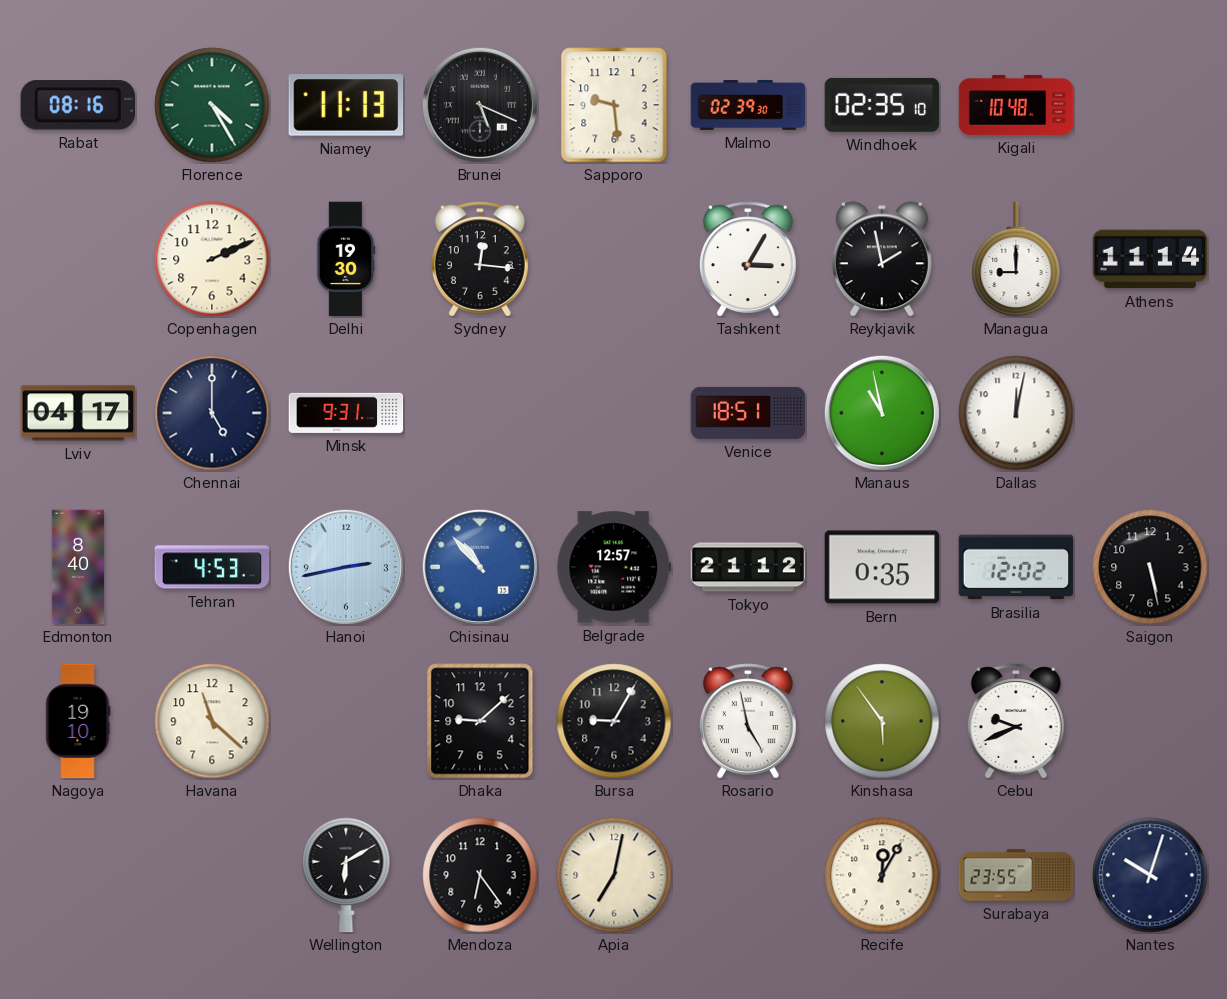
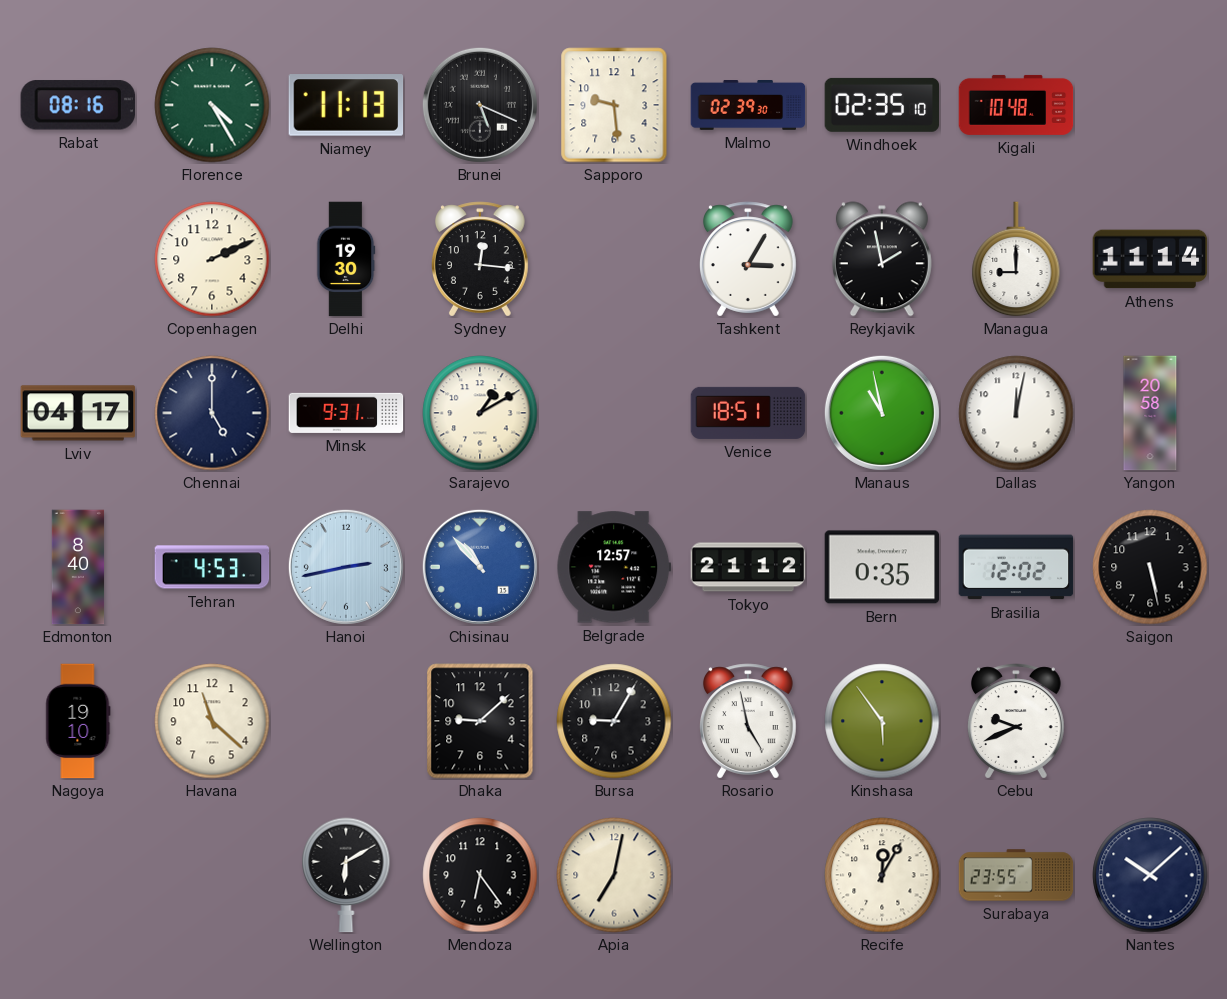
Sarajevo: none -> 1:10
Yangon: none -> 20:58
Nantes: 10:03 -> 10:08
